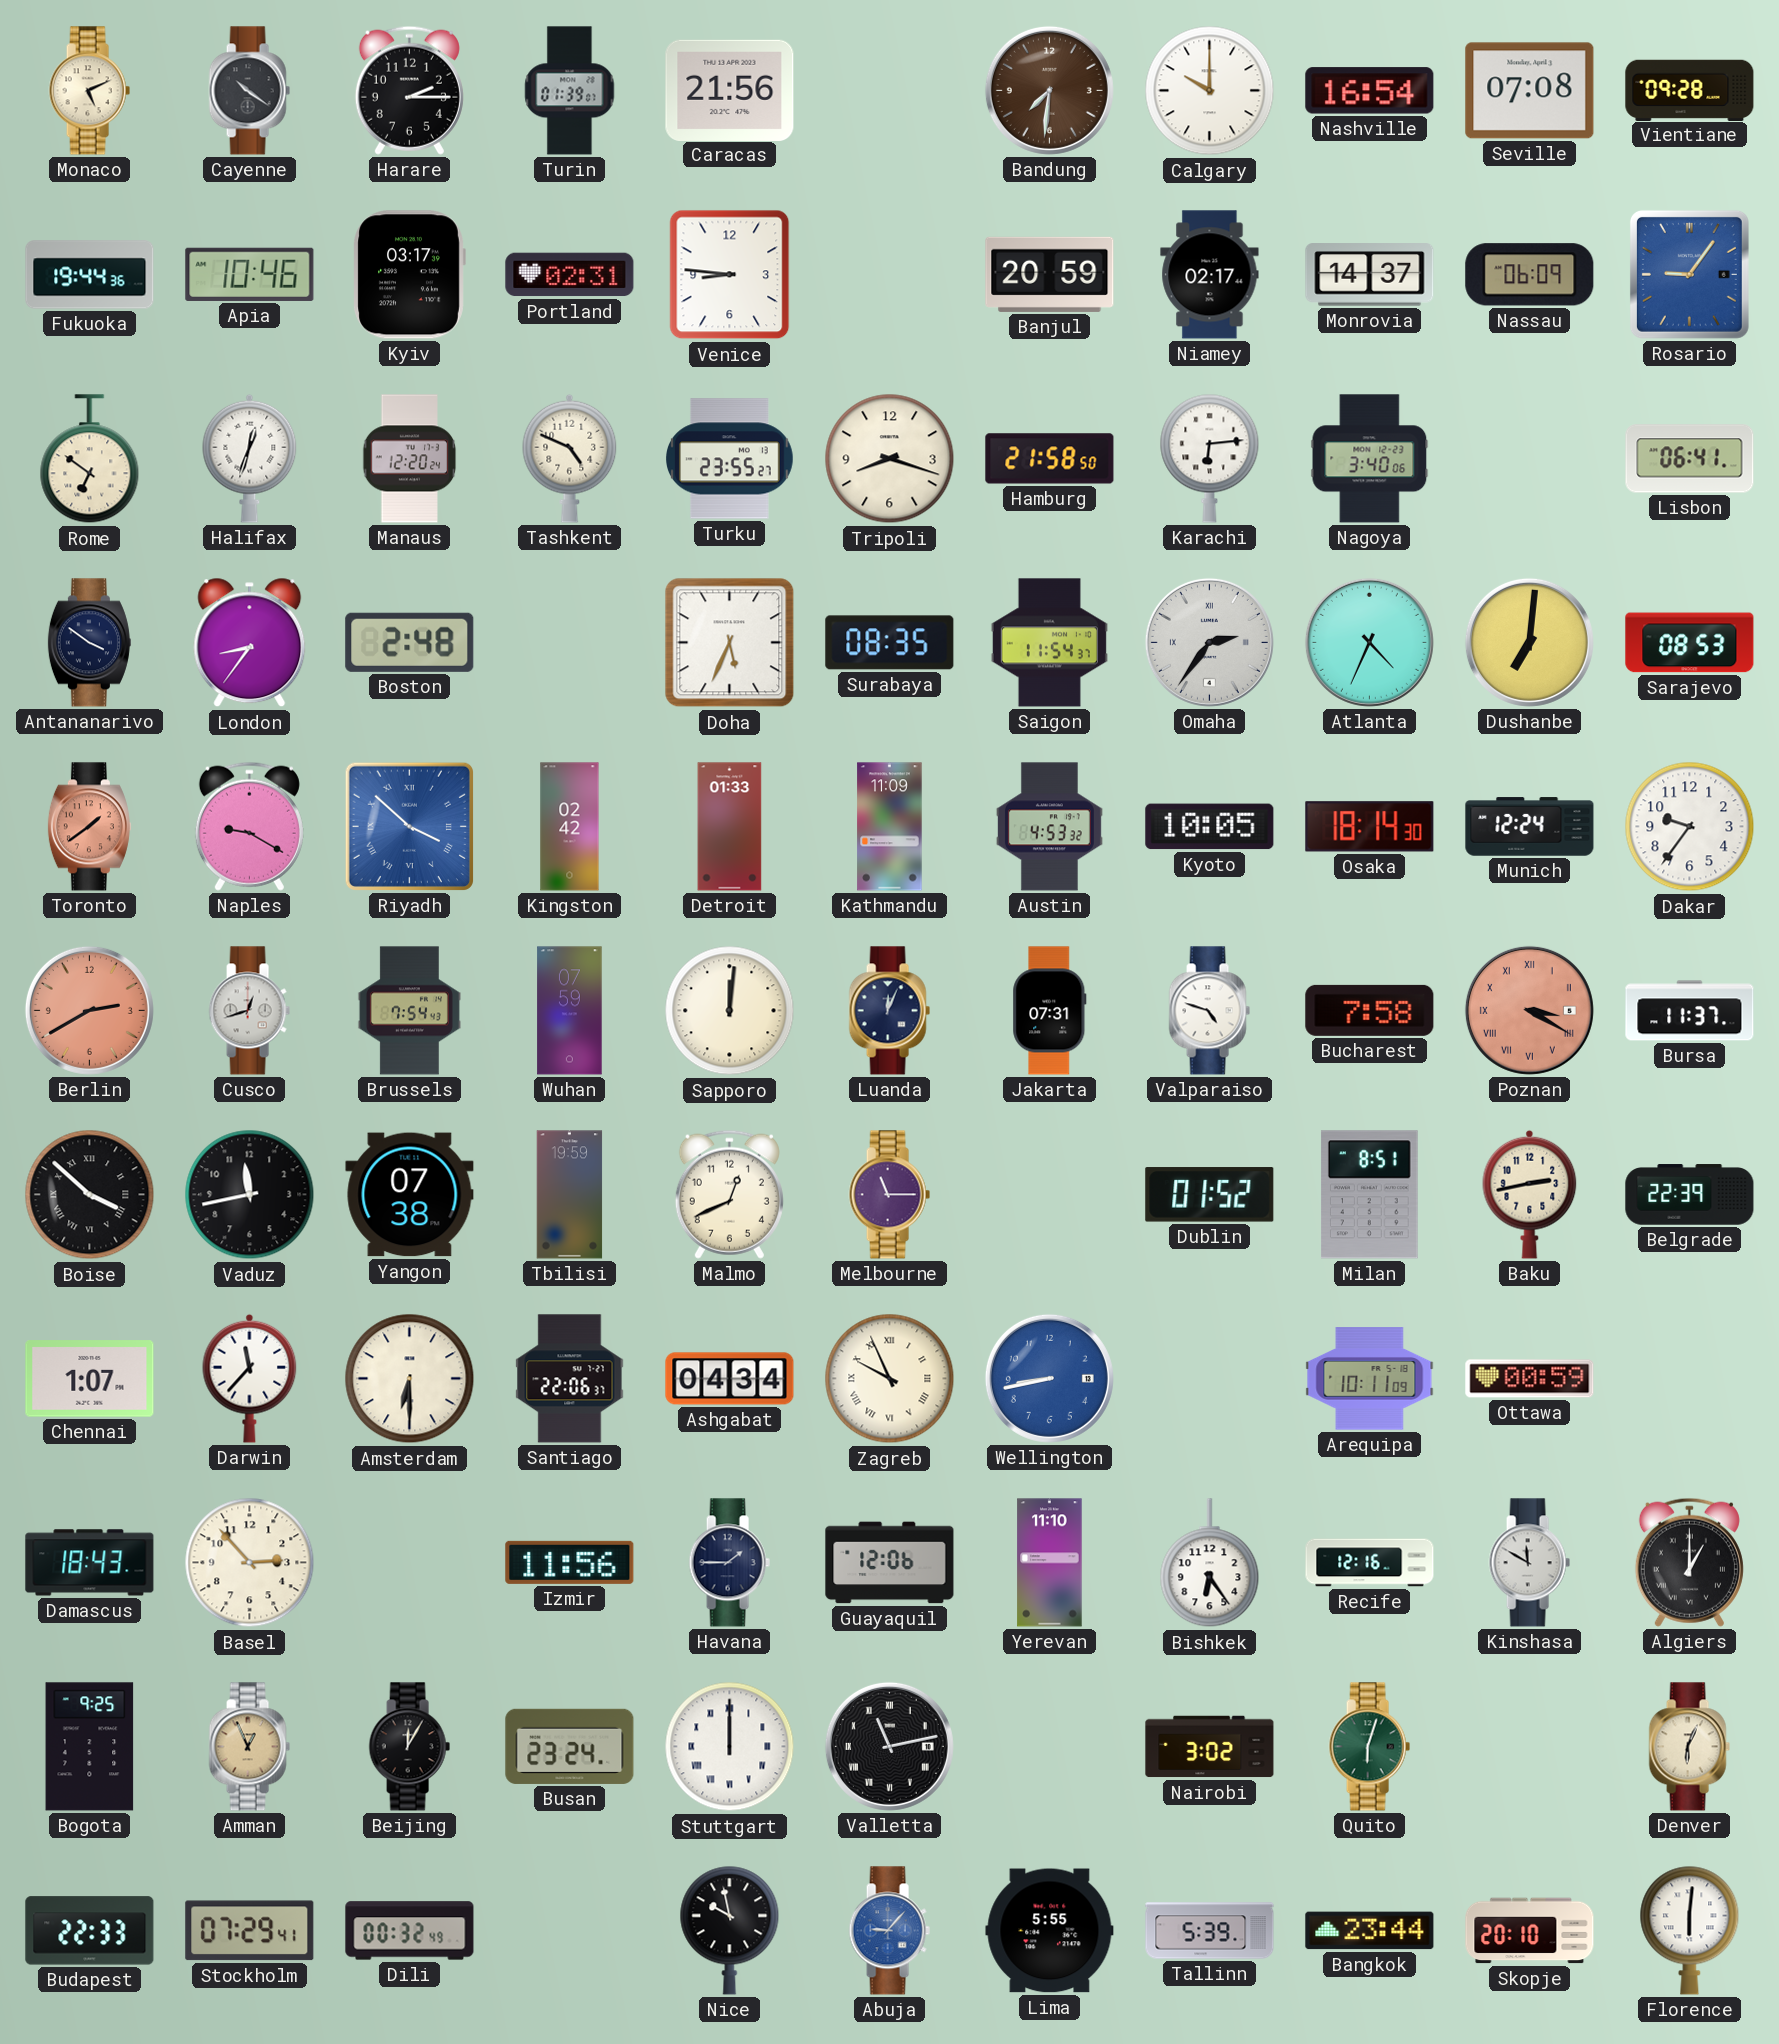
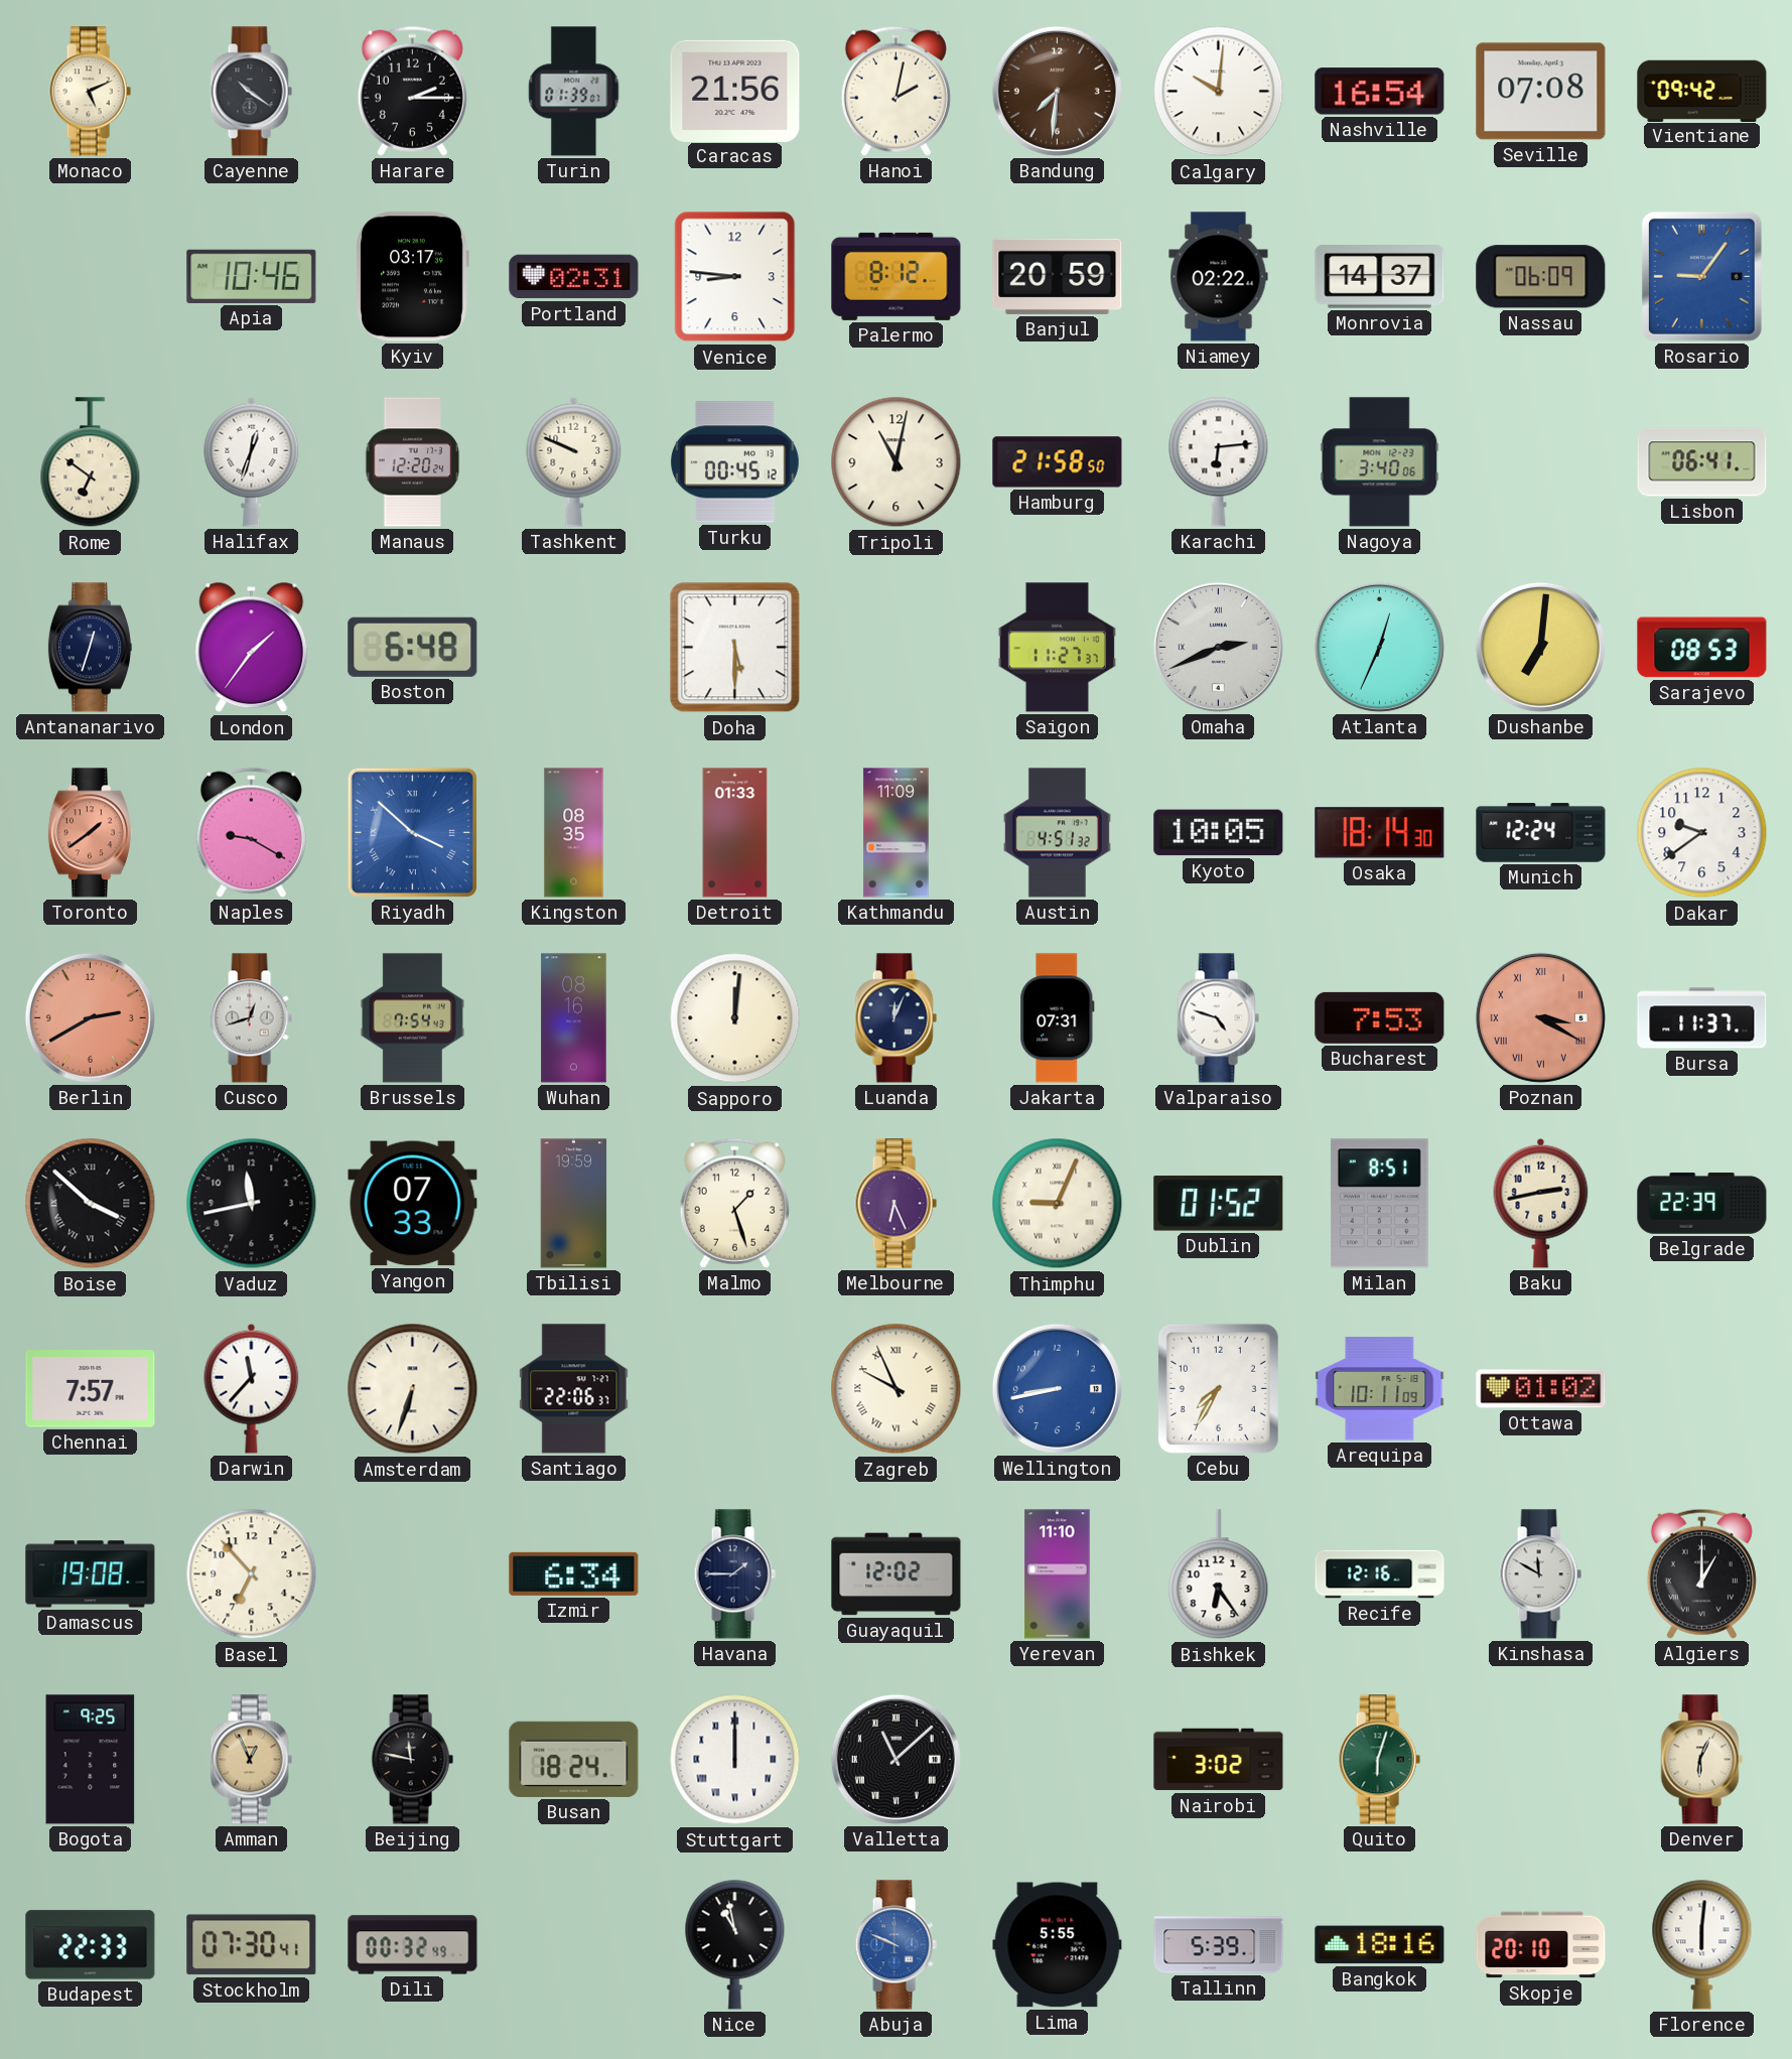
Hanoi: none -> 2:02
Calgary: 10:00 -> 10:01
Vientiane: 09:28 -> 09:42
Fukuoka: 19:44 -> none
Palermo: none -> 8:12
Niamey: 02:17 -> 02:22
Tashkent: 4:49 -> 9:49
Turku: 23:55 -> 00:45
Tripoli: 8:18 -> 11:02
Antananarivo: 3:51 -> 12:33
London: 8:36 -> 1:36
Boston: 2:48 -> 6:48
Doha: 5:34 -> 5:30
Surabaya: 08:35 -> none
Saigon: 11:54 -> 11:27
Omaha: 2:36 -> 2:41
Atlanta: 4:34 -> 12:34
Kingston: 02:42 -> 08:35
Austin: 4:53 -> 4:51
Dakar: 9:36 -> 9:39
Wuhan: 07:59 -> 08:16
Bucharest: 7:58 -> 7:53
Yangon: 07:38 -> 07:33
Malmo: 12:41 -> 1:27
Melbourne: 11:15 -> 6:26
Thimphu: none -> 9:04
Chennai: 1:07 -> 7:57
Amsterdam: 6:30 -> 6:33
Ashgabat: 04:34 -> none
Cebu: none -> 7:35
Ottawa: 00:59 -> 01:02
Damascus: 18:43 -> 19:08
Basel: 2:53 -> 6:53
Izmir: 11:56 -> 6:34
Guayaquil: 12:06 -> 12:02
Beijing: 12:05 -> 11:47
Busan: 23:24 -> 18:24
Valletta: 11:13 -> 11:08
Stockholm: 07:29 -> 07:30
Nice: 9:58 -> 10:58
Abuja: 9:07 -> 9:49
Bangkok: 23:44 -> 18:16
